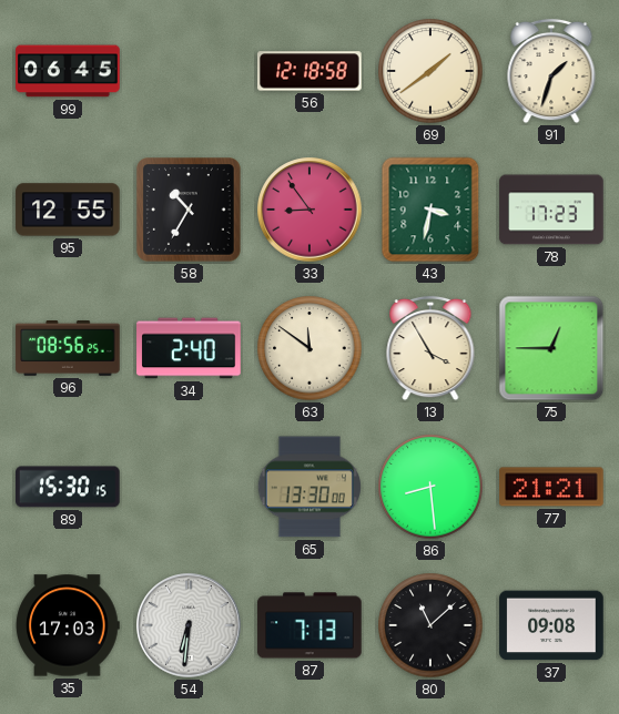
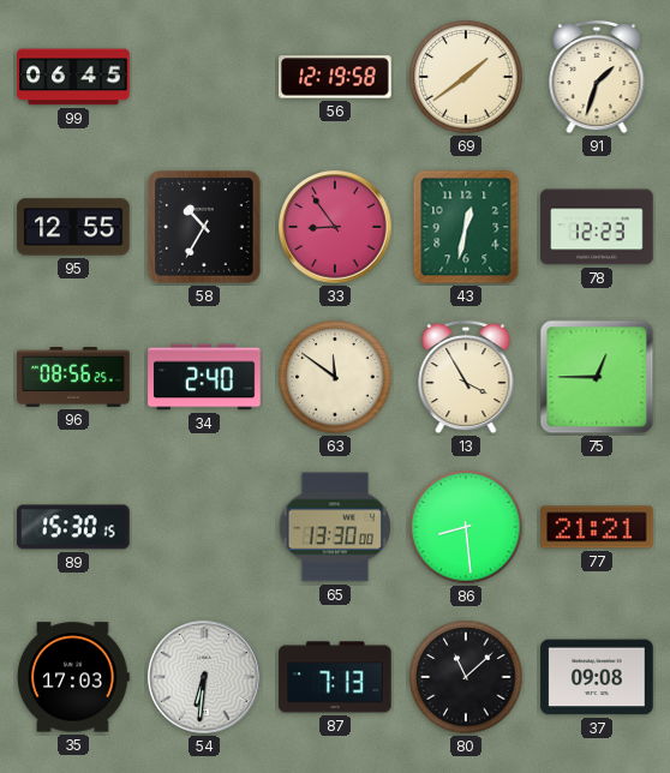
56: 12:18 -> 12:19
43: 3:32 -> 12:32
78: 17:23 -> 12:23
